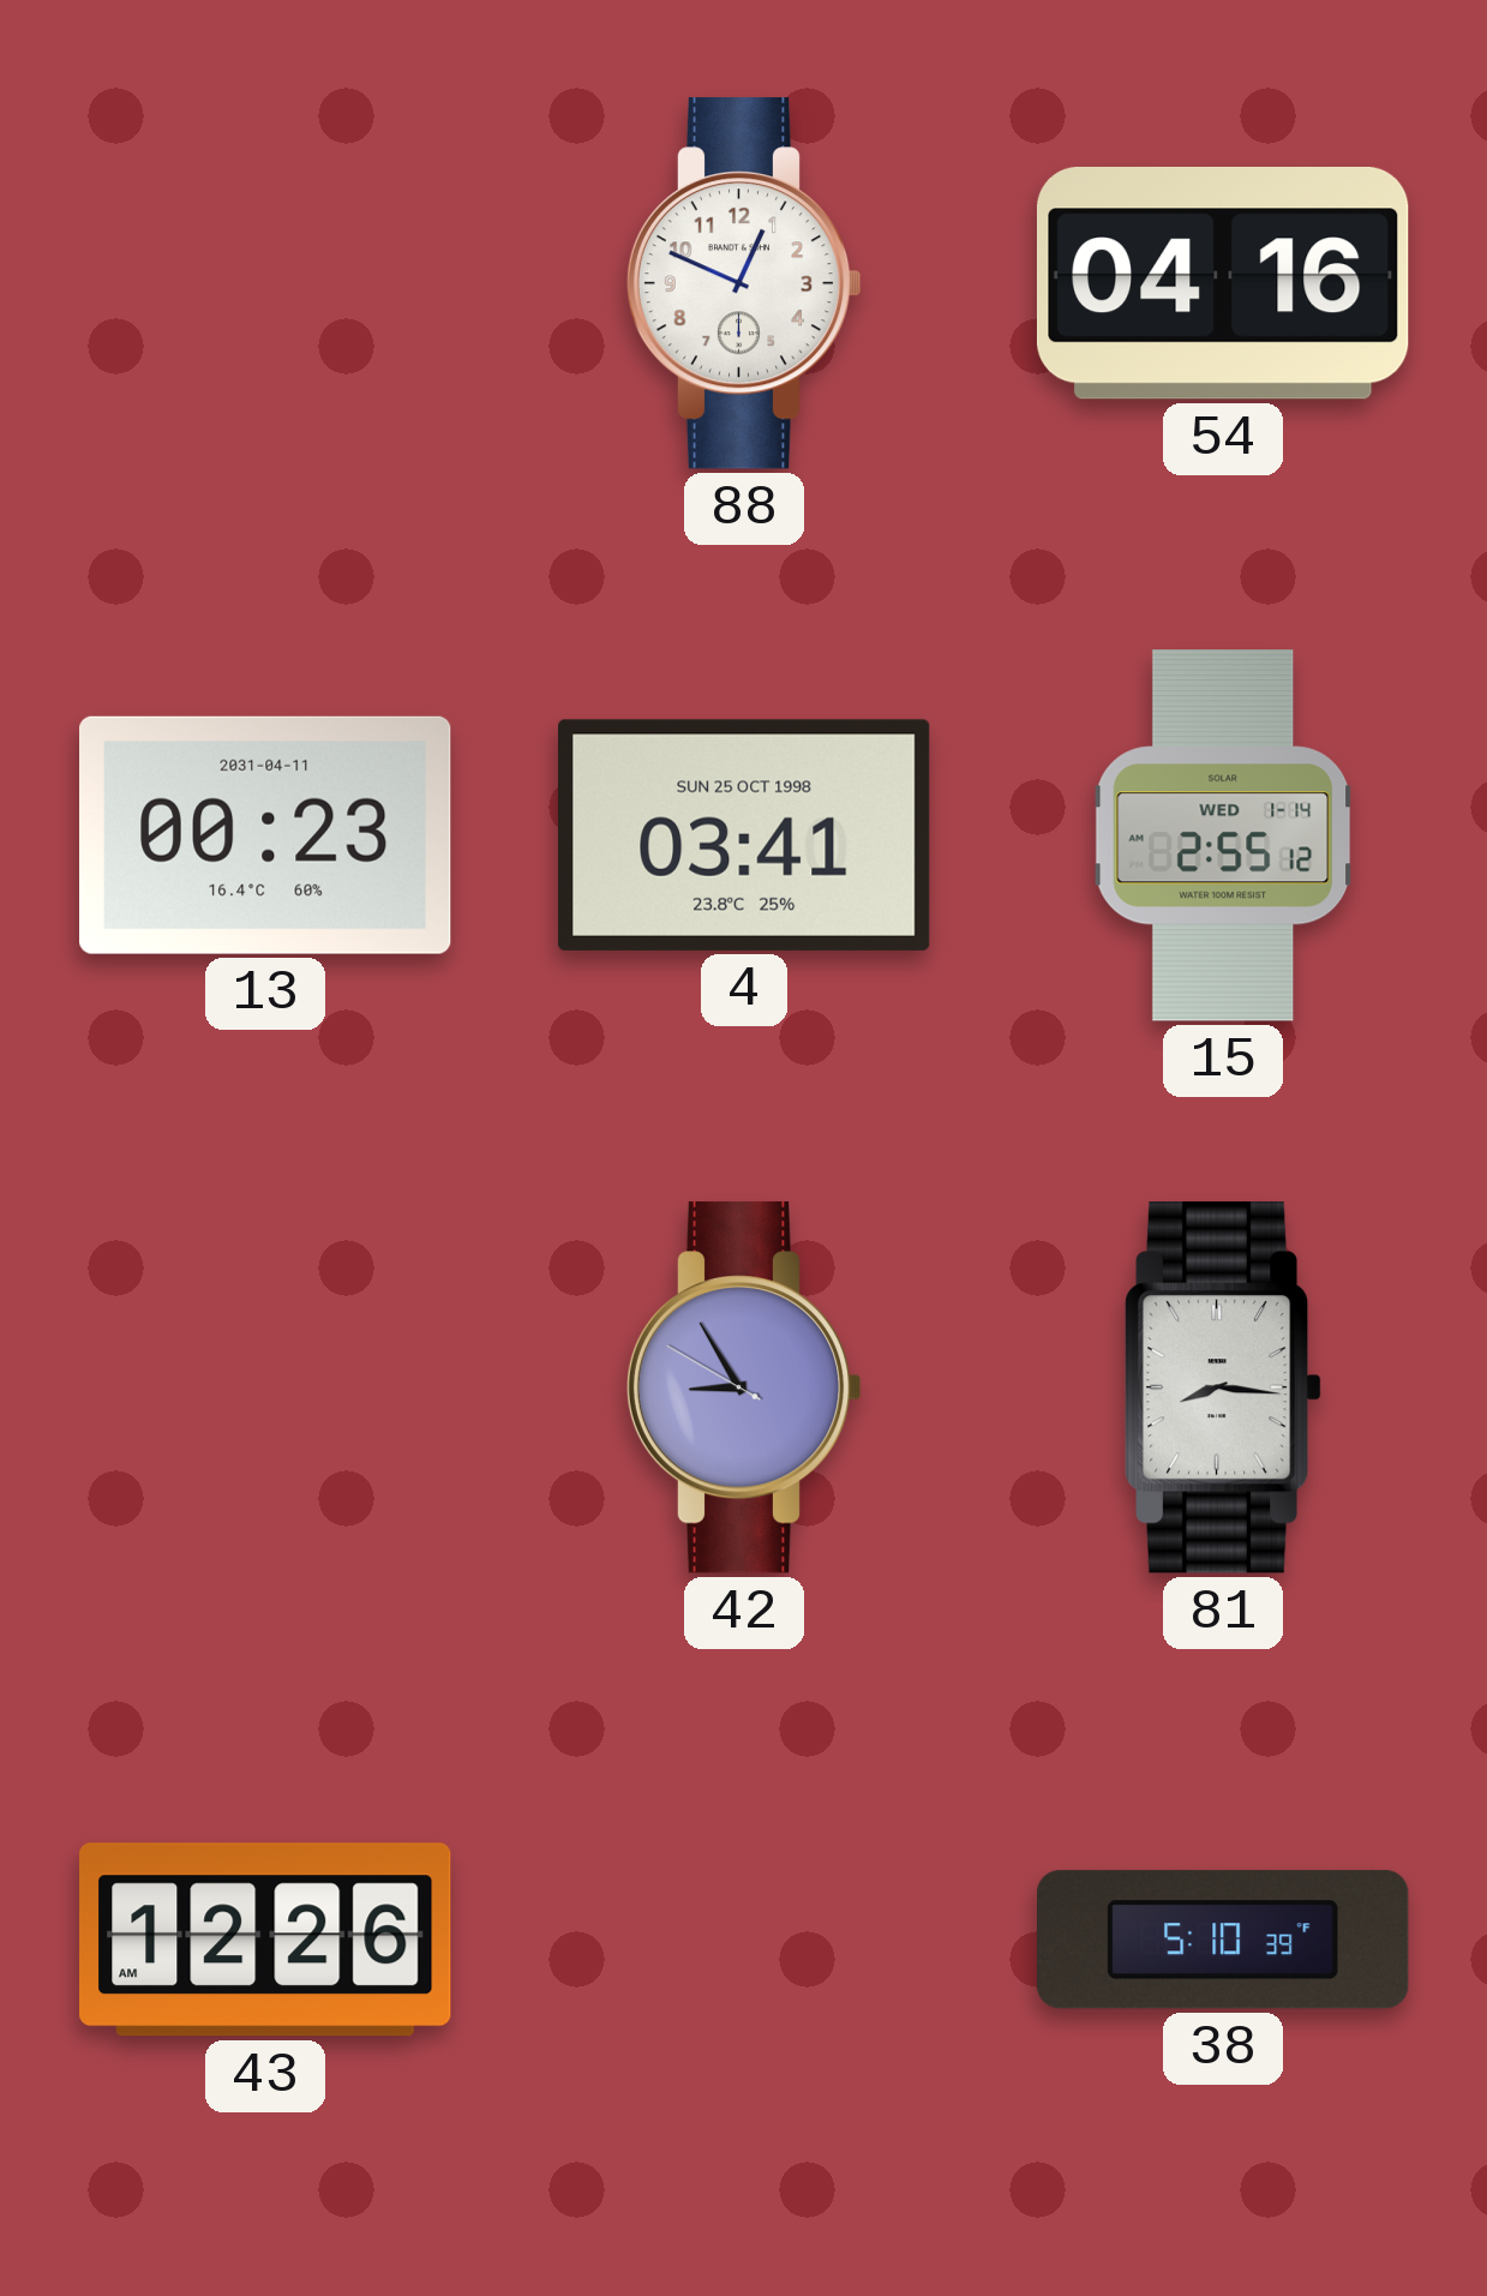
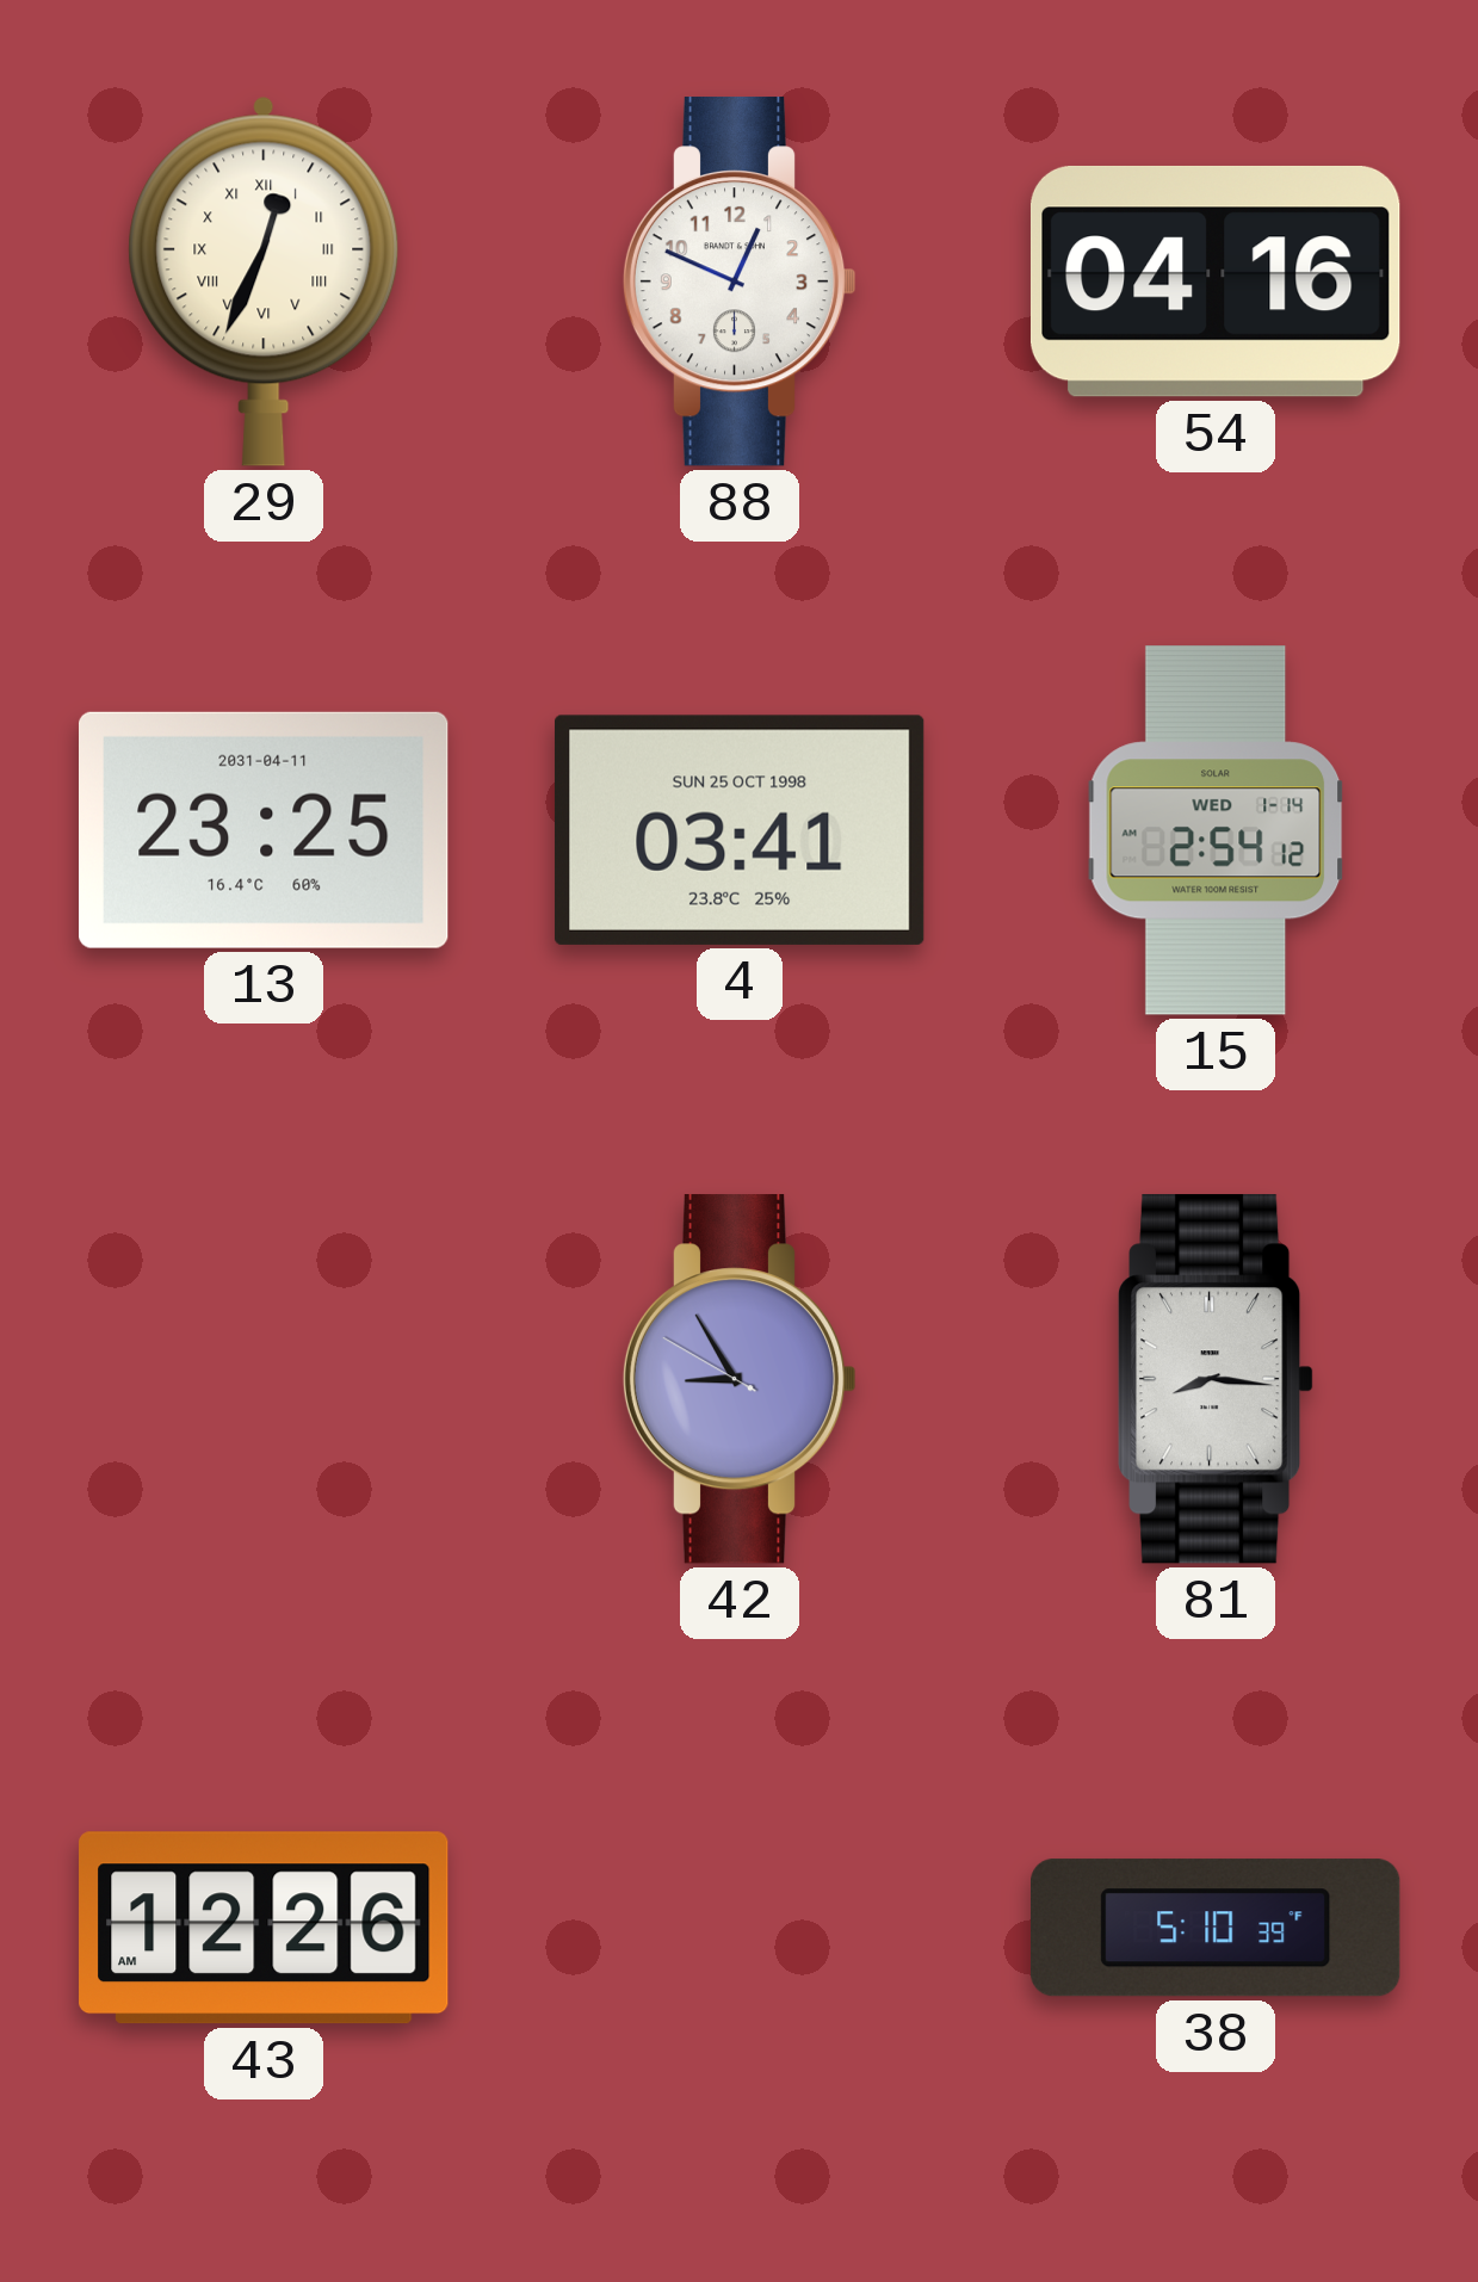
29: none -> 12:34
13: 00:23 -> 23:25
15: 2:55 -> 2:54
